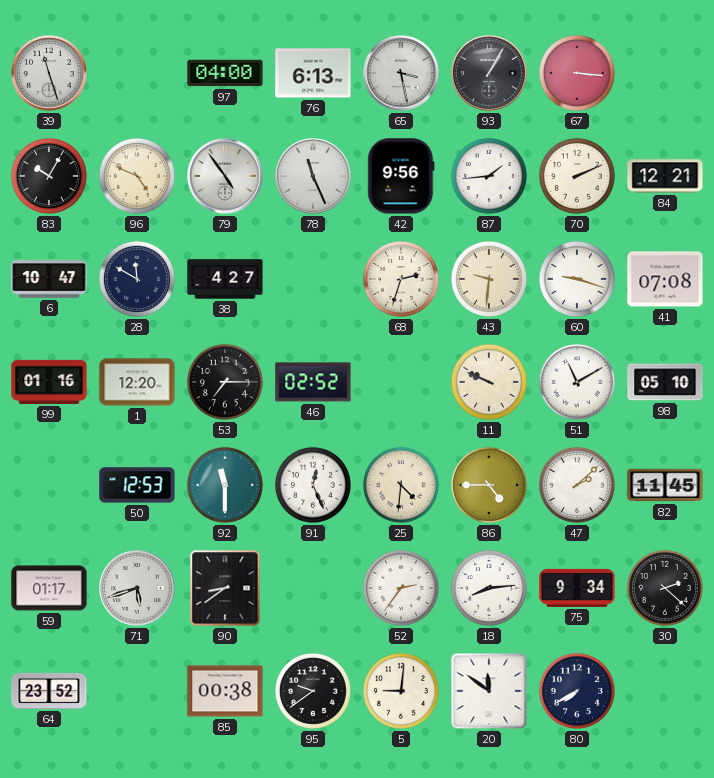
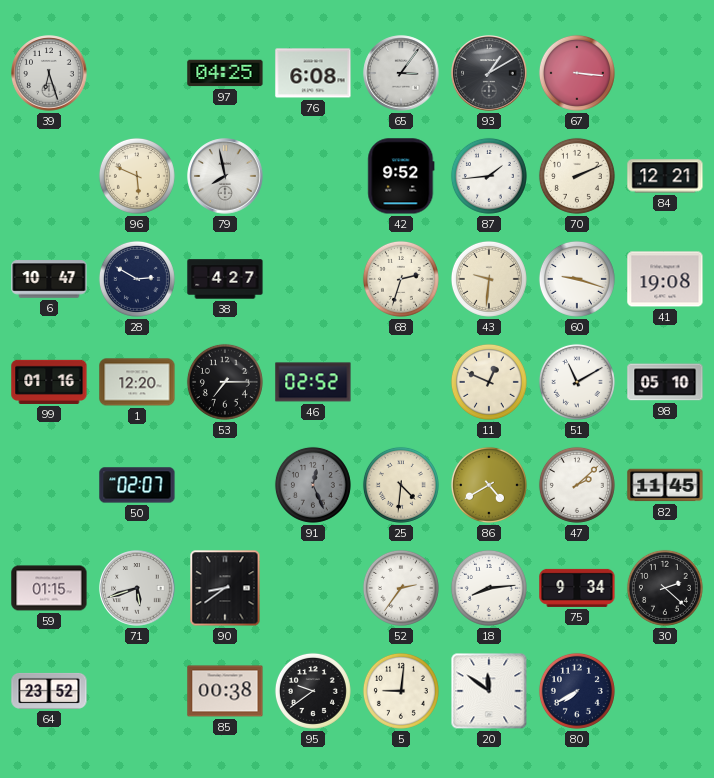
39: 11:27 -> 6:27
97: 04:00 -> 04:25
76: 6:13 -> 6:08
65: 3:28 -> 3:06
93: 1:05 -> 1:10
83: 10:05 -> none
96: 4:49 -> 5:49
79: 4:54 -> 7:58
78: 11:26 -> none
42: 9:56 -> 9:52
28: 11:50 -> 2:50
41: 07:08 -> 19:08
11: 9:49 -> 12:49
50: 12:53 -> 02:07
92: 11:30 -> none
91 dial: white -> grey
86: 4:45 -> 4:40
59: 01:17 -> 01:15
